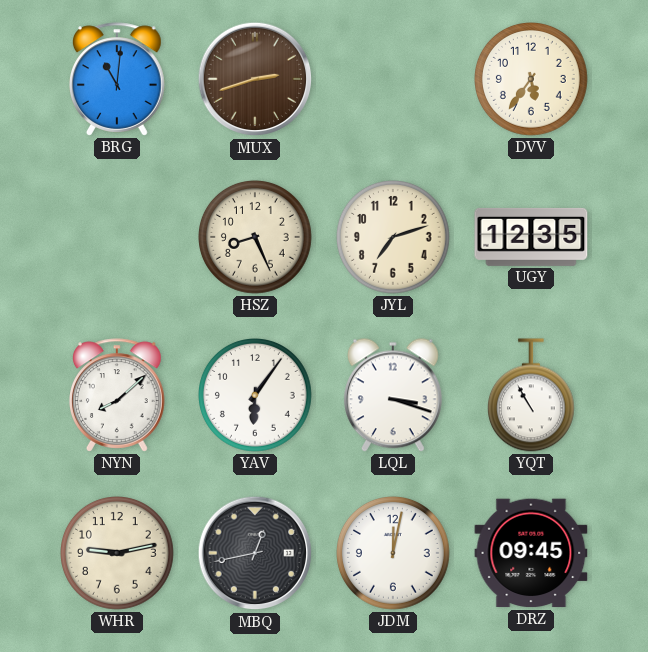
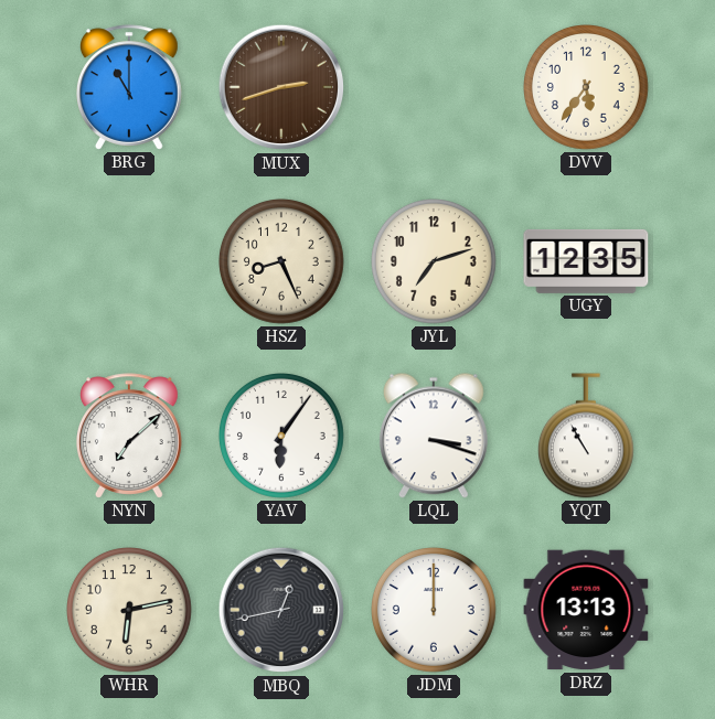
BRG: 11:01 -> 11:00
NYN: 8:08 -> 7:08
WHR: 9:13 -> 6:13
JDM: 12:02 -> 12:00
DRZ: 09:45 -> 13:13
